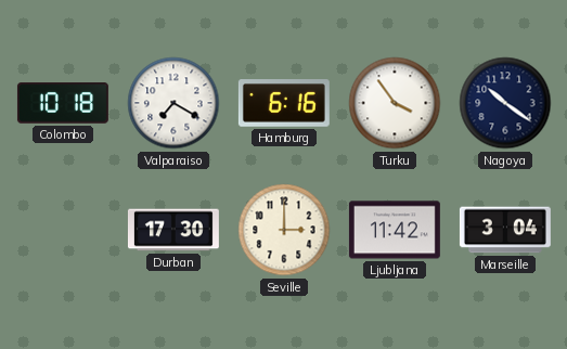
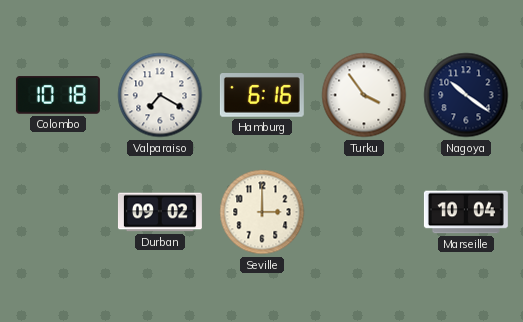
Durban: 17:30 -> 09:02
Ljubljana: 11:42 -> none
Marseille: 3:04 -> 10:04
